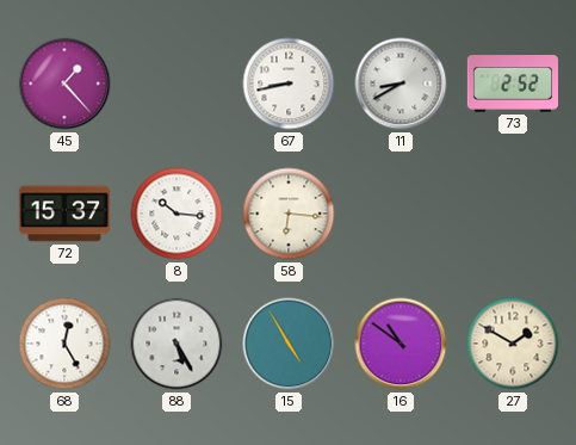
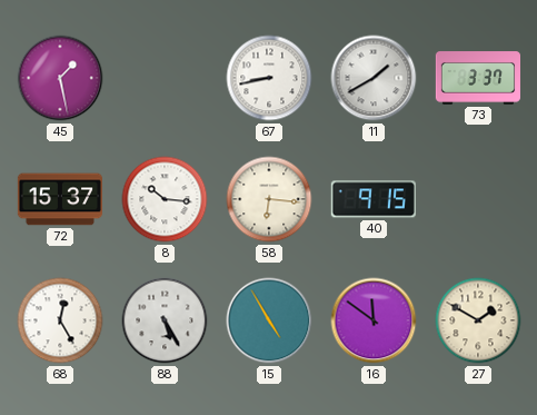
45: 1:23 -> 1:28
11: 8:40 -> 1:40
73: 2:52 -> 3:37
40: none -> 9:15
16: 10:51 -> 11:51
